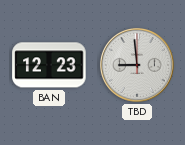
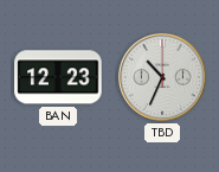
TBD: 8:59 -> 10:34
